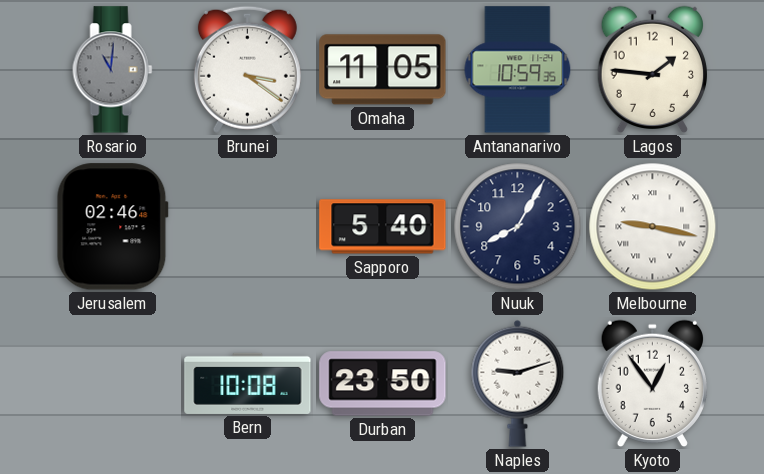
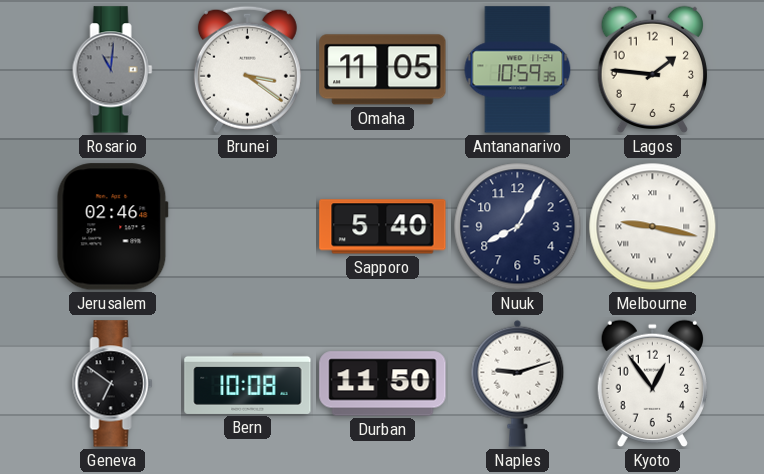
Geneva: none -> 6:51
Durban: 23:50 -> 11:50
